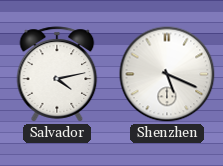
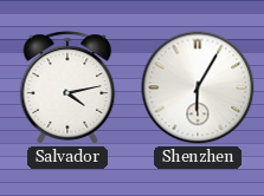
Shenzhen: 5:19 -> 6:05
